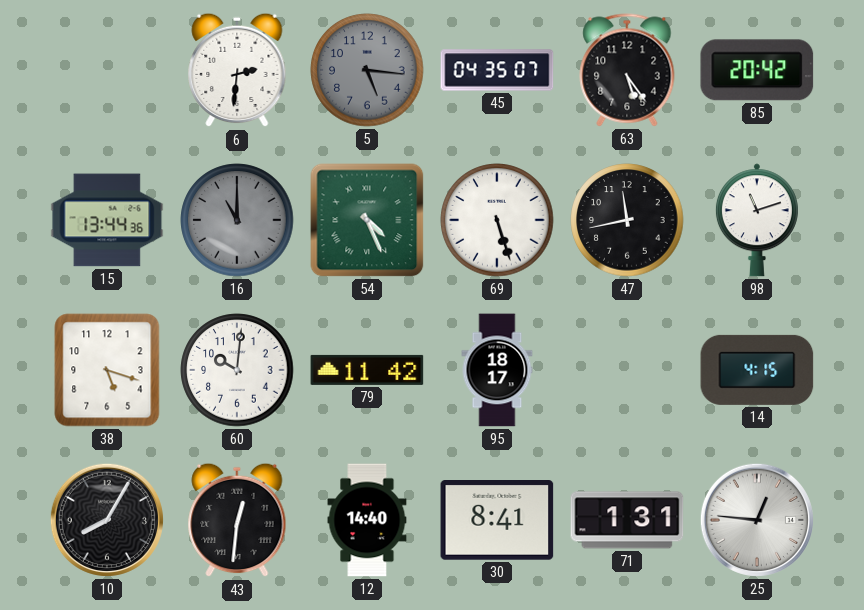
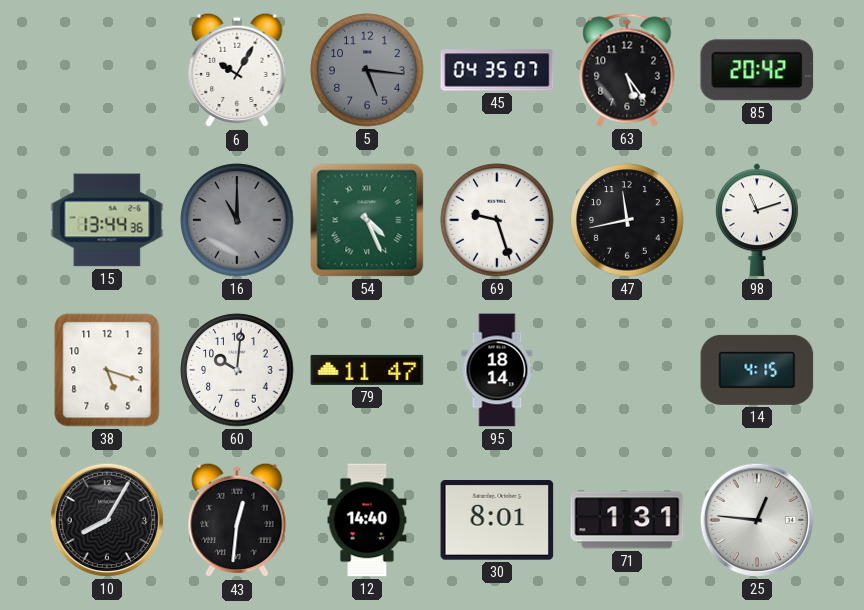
6: 2:31 -> 10:05
69: 5:27 -> 9:27
79: 11:42 -> 11:47
95: 18:17 -> 18:14
30: 8:41 -> 8:01
